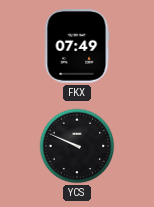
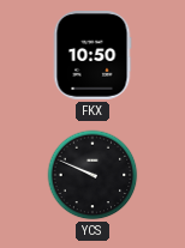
FKX: 07:49 -> 10:50
